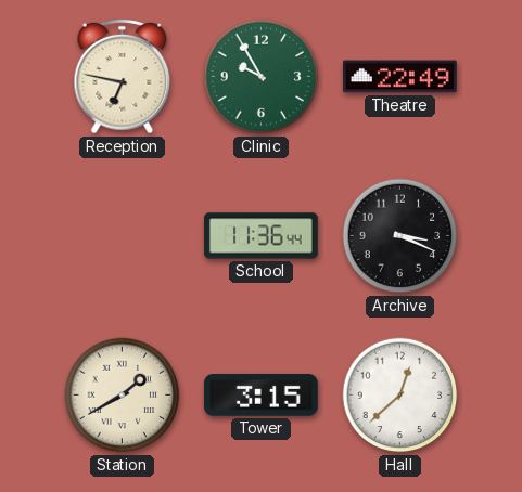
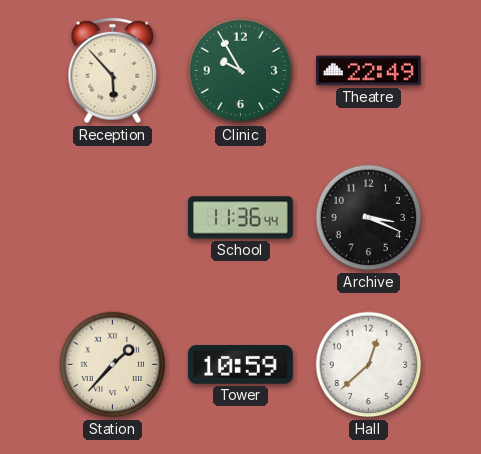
Reception: 6:47 -> 5:53
Station: 1:40 -> 1:37
Tower: 3:15 -> 10:59
